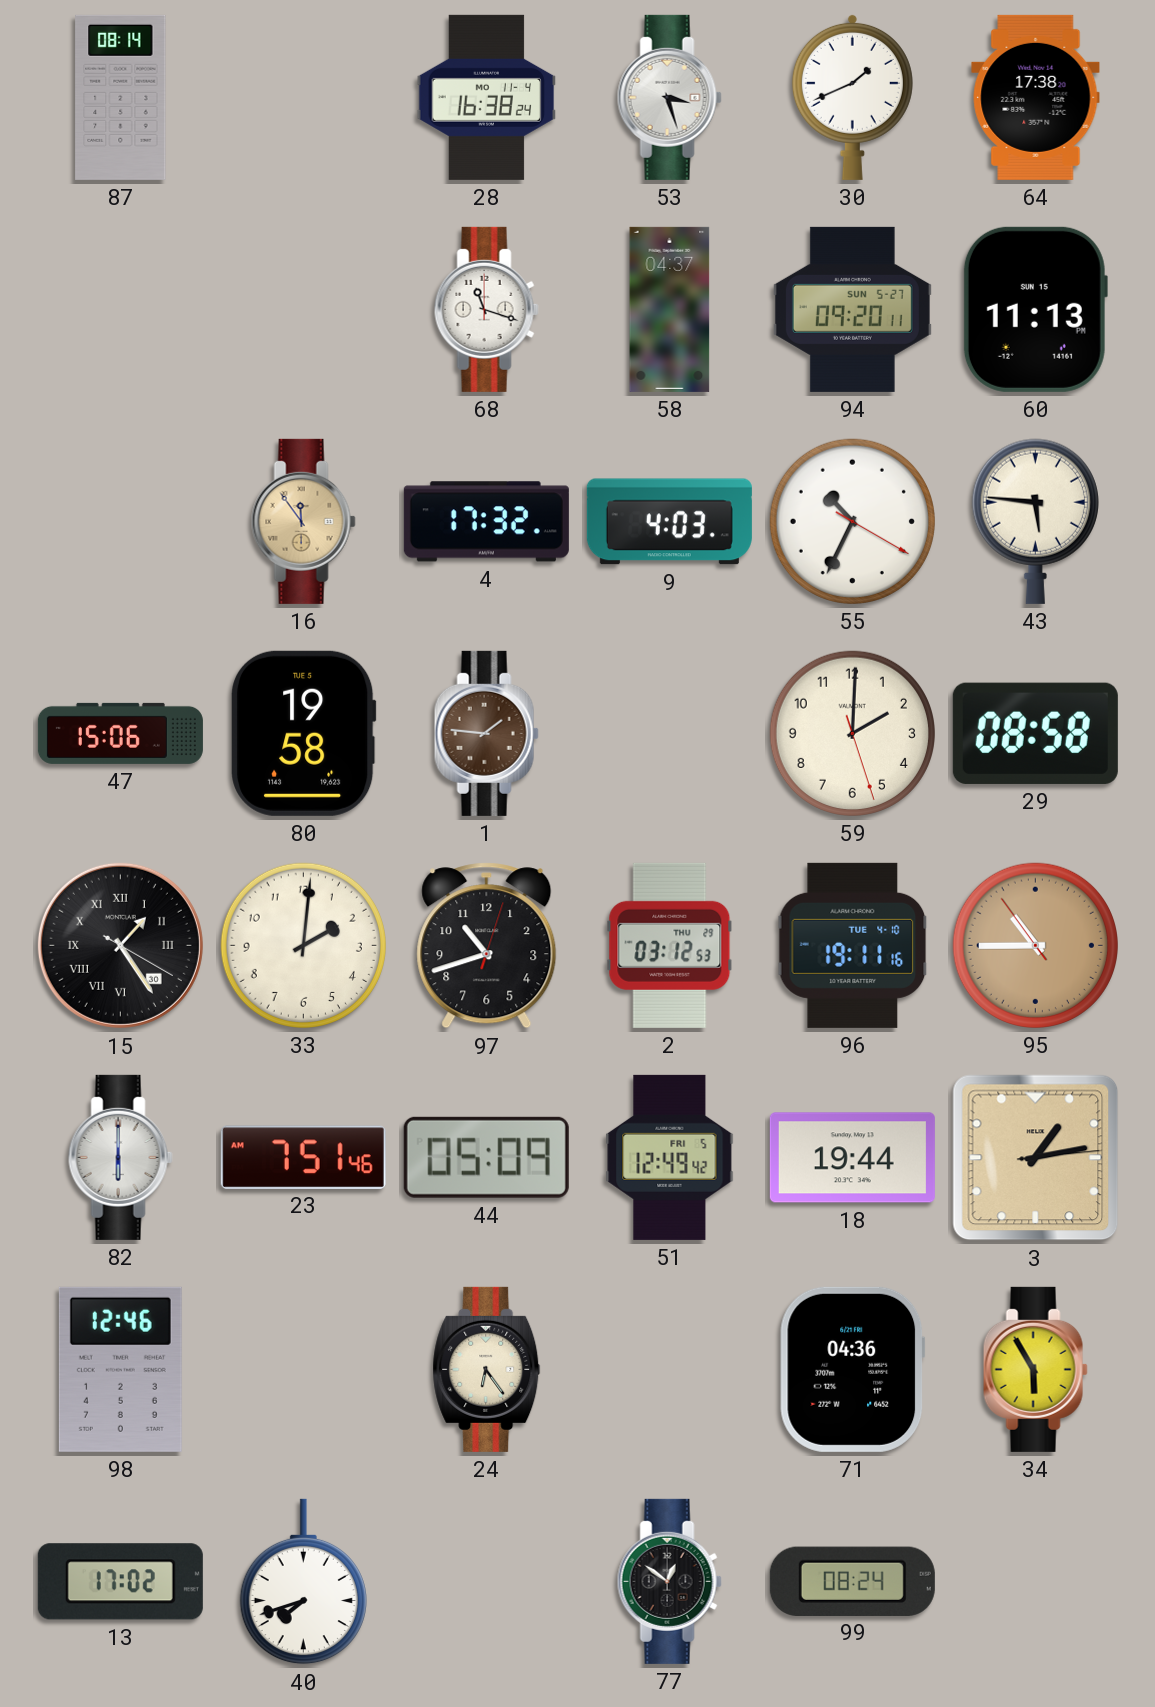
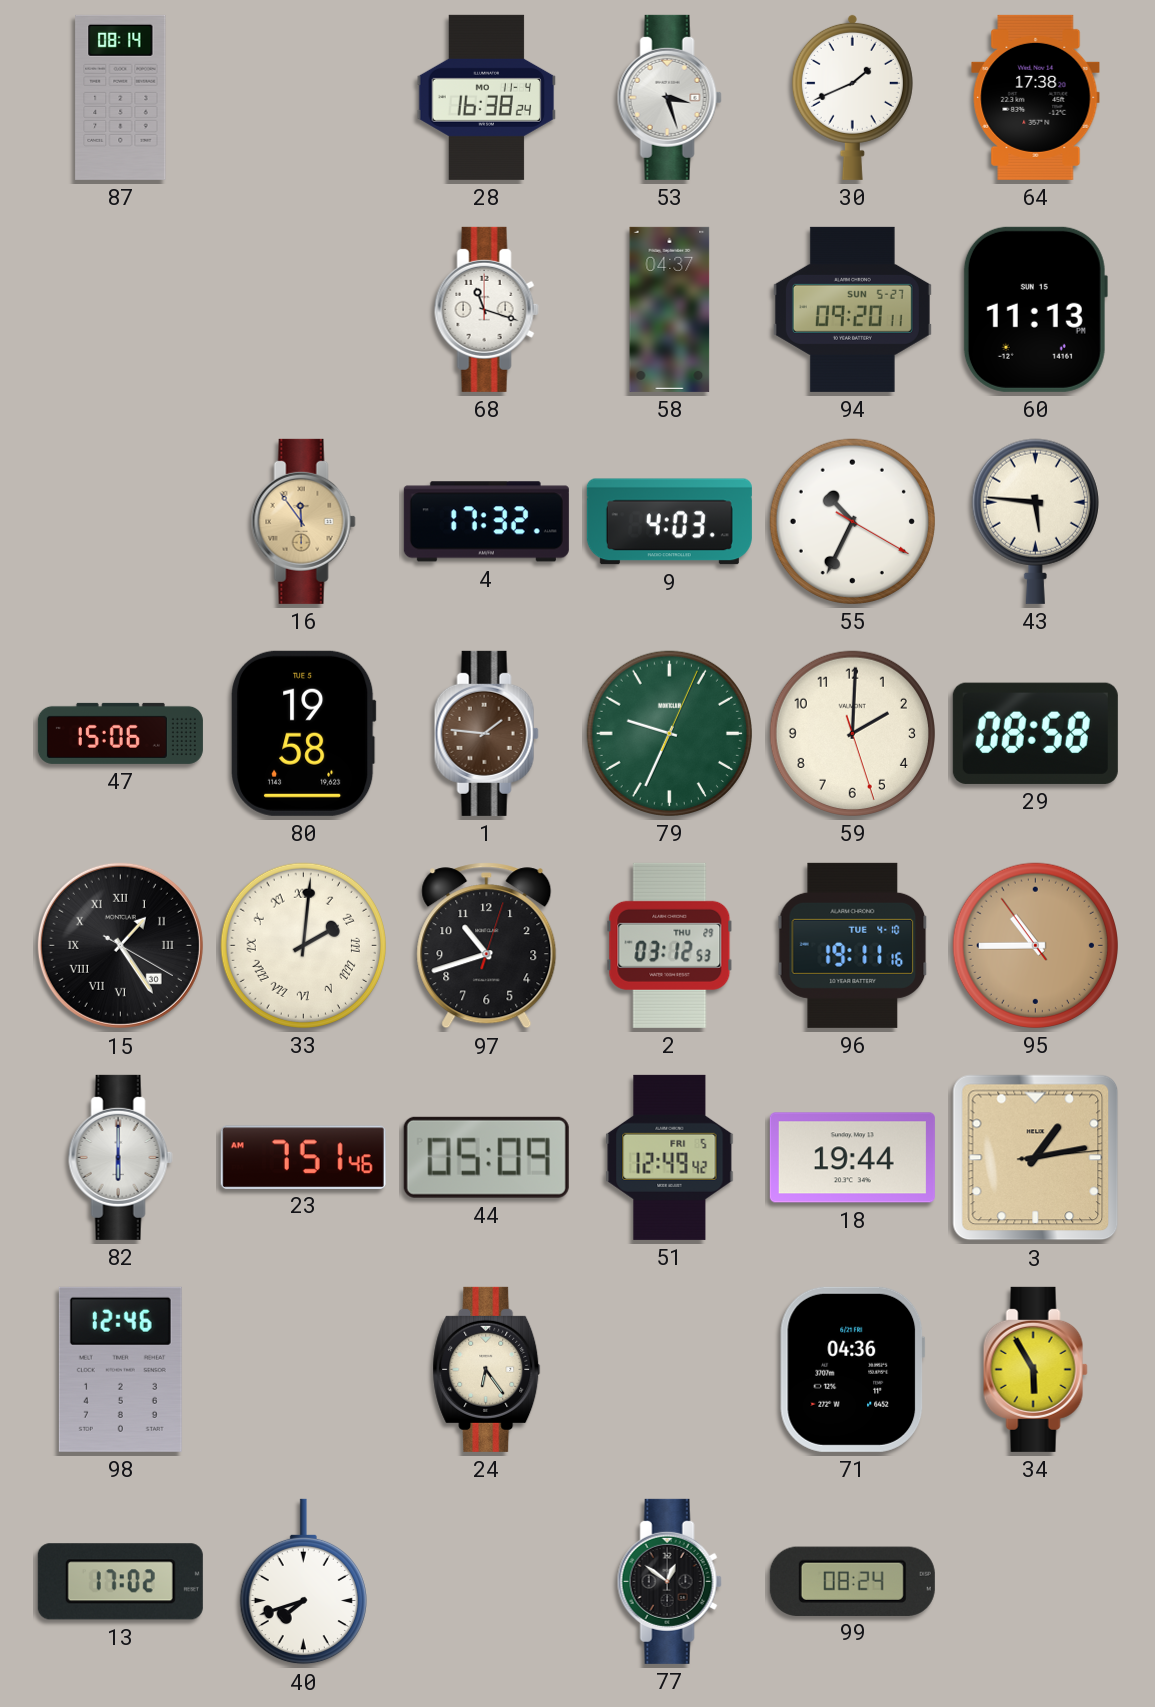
79: none -> 9:34
33 numerals: Arabic -> Roman
